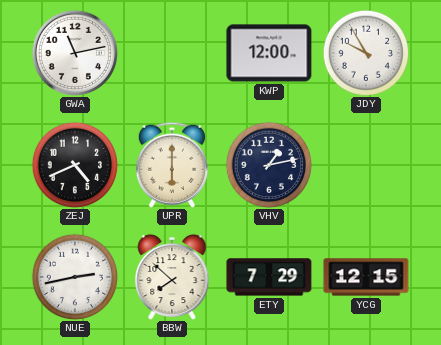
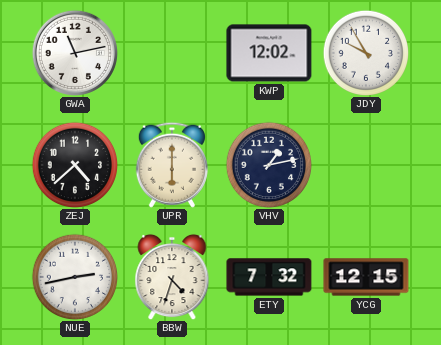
KWP: 12:00 -> 12:02
ZEJ: 4:41 -> 4:38
BBW: 7:52 -> 4:33
ETY: 7:29 -> 7:32
